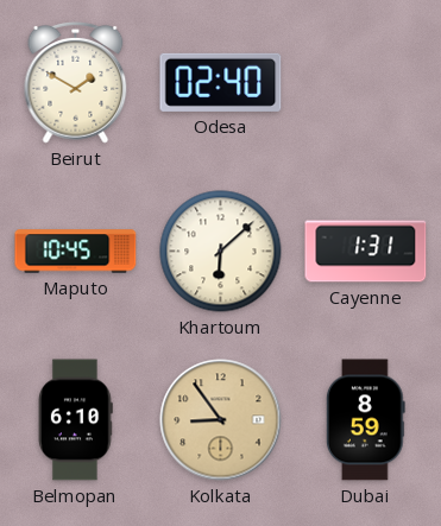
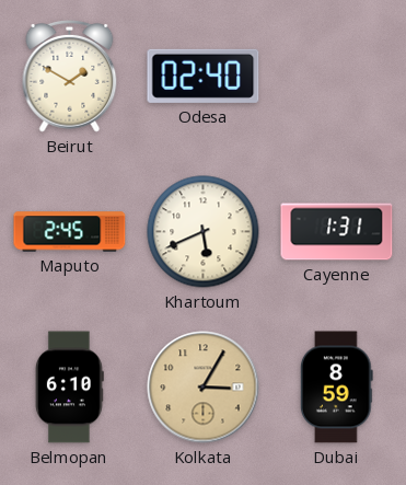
Maputo: 10:45 -> 2:45
Khartoum: 6:08 -> 5:41
Kolkata: 8:54 -> 3:05
